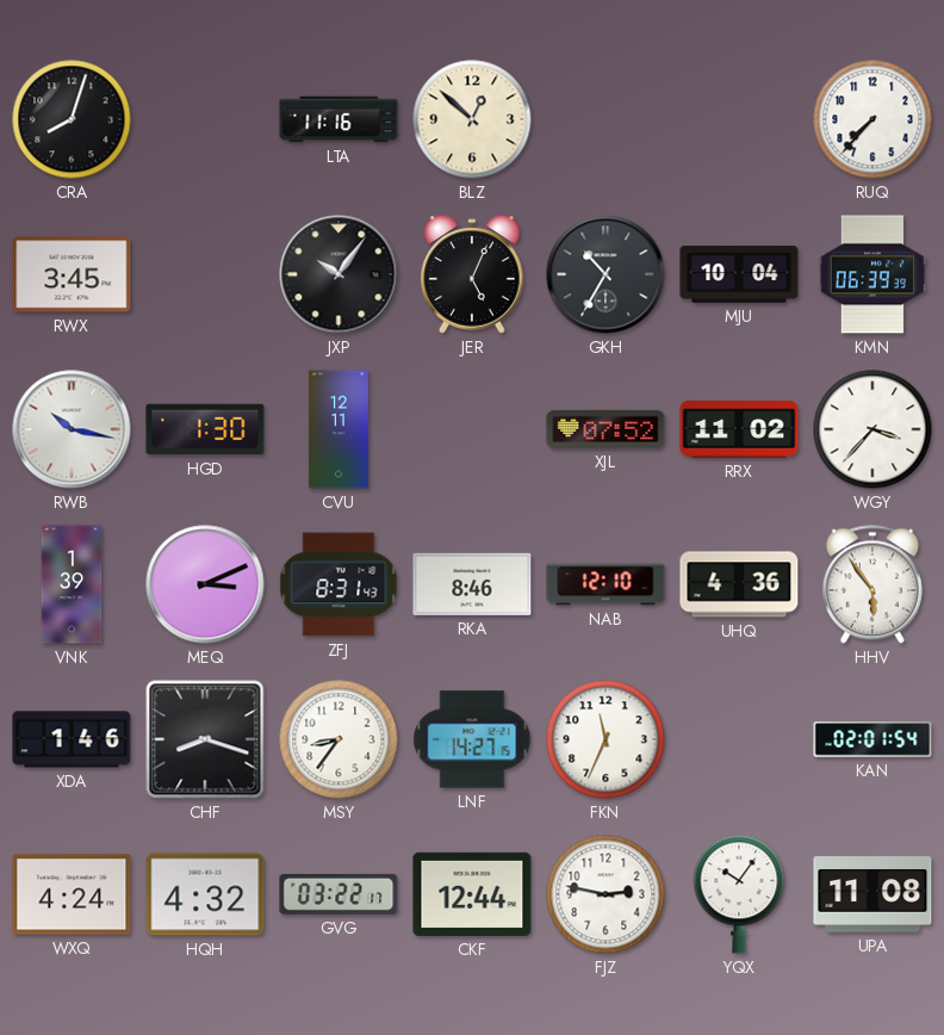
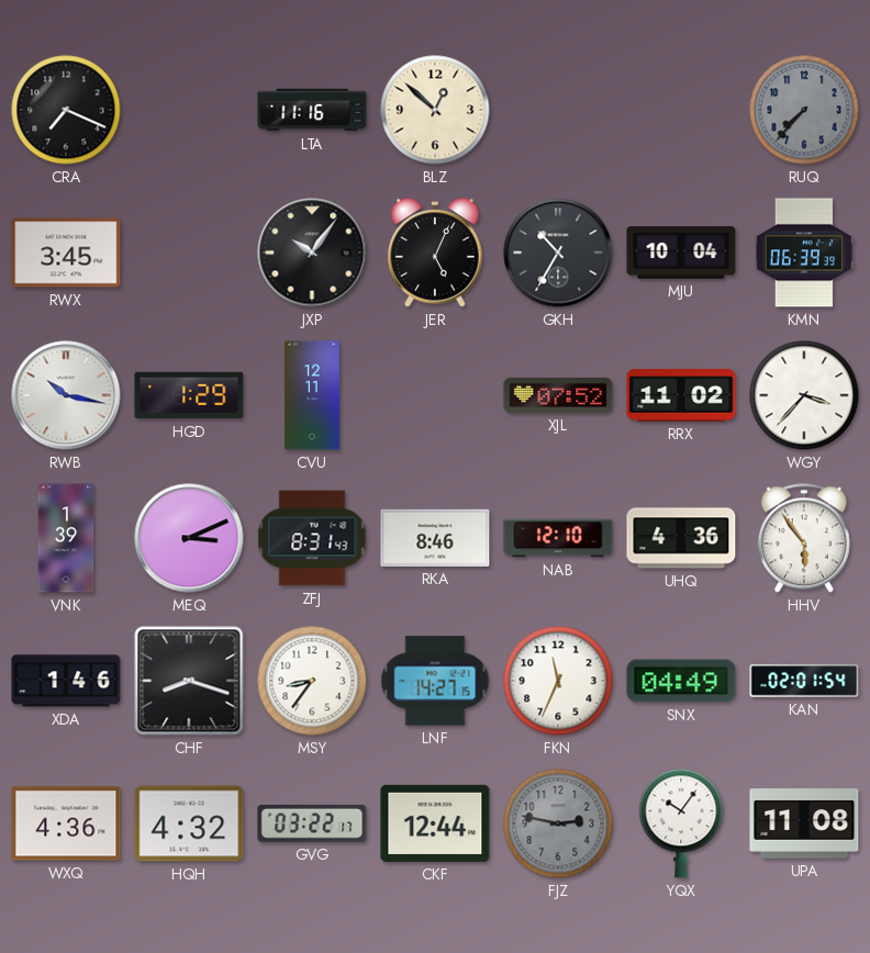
CRA: 8:03 -> 7:19
RUQ dial: white -> grey
HGD: 1:30 -> 1:29
SNX: none -> 04:49
WXQ: 4:24 -> 4:36
FJZ dial: white -> grey
